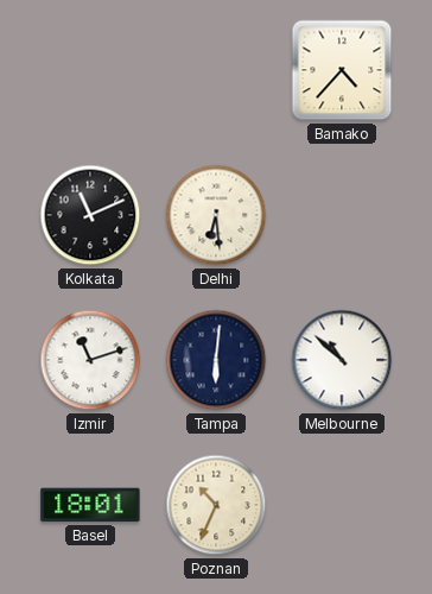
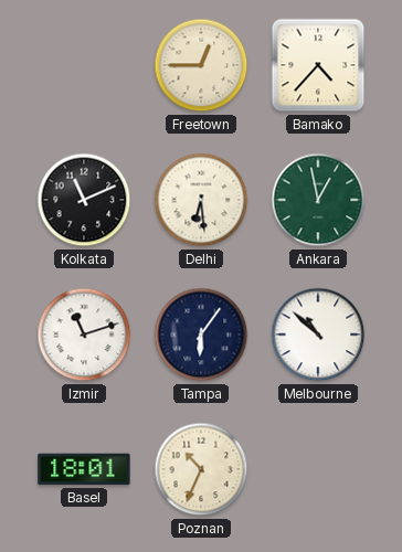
Freetown: none -> 12:45
Ankara: none -> 12:58
Tampa: 6:01 -> 6:06
